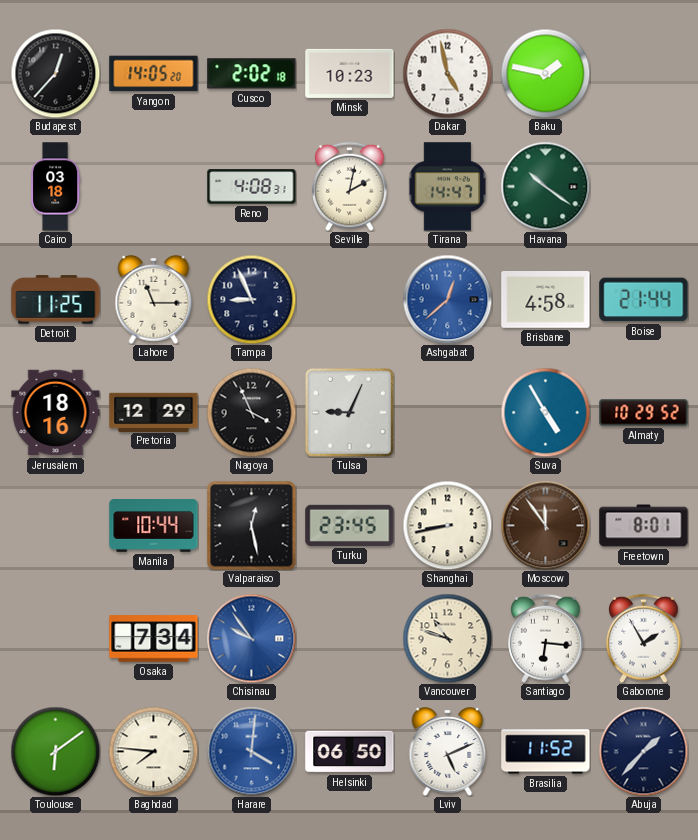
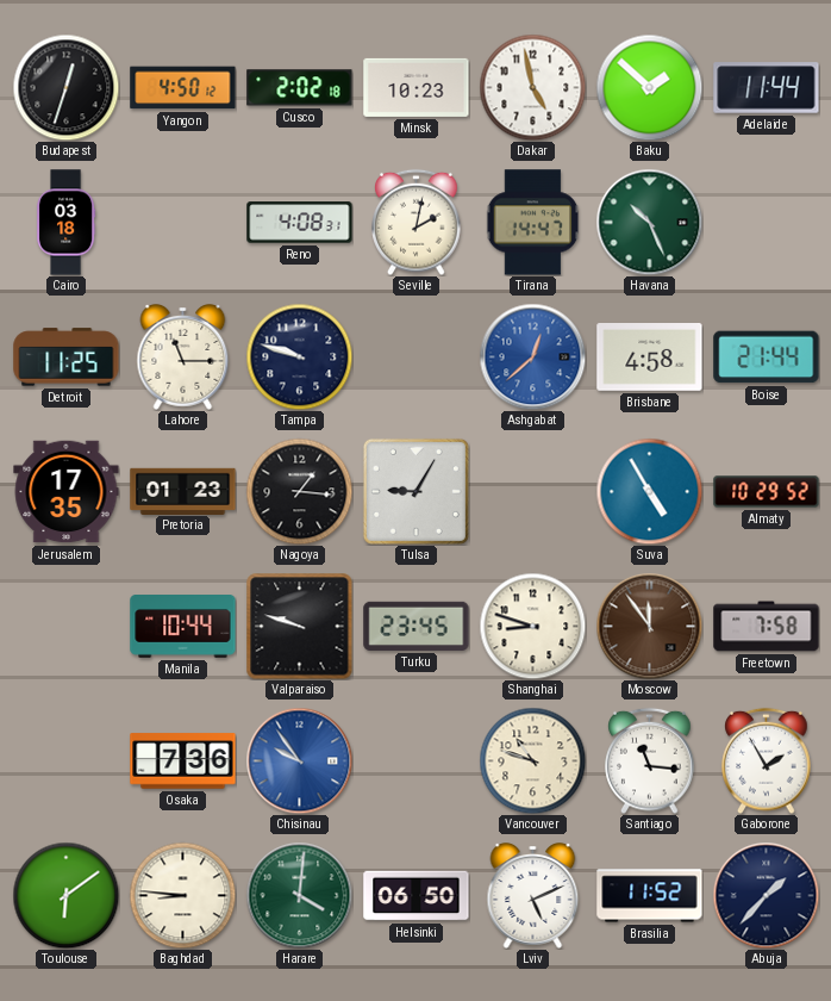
Budapest: 12:37 -> 12:33
Yangon: 14:05 -> 4:50
Baku: 1:47 -> 1:52
Adelaide: none -> 11:44
Havana: 10:21 -> 10:26
Tampa: 8:56 -> 9:48
Jerusalem: 18:16 -> 17:35
Pretoria: 12:29 -> 01:23
Nagoya: 3:56 -> 1:16
Tulsa: 9:04 -> 9:05
Valparaiso: 12:28 -> 9:48
Shanghai: 8:43 -> 8:48
Freetown: 8:01 -> 7:58
Osaka: 7:34 -> 7:36
Santiago: 6:16 -> 11:16
Baghdad: 7:46 -> 8:46
Harare dial: blue -> green
